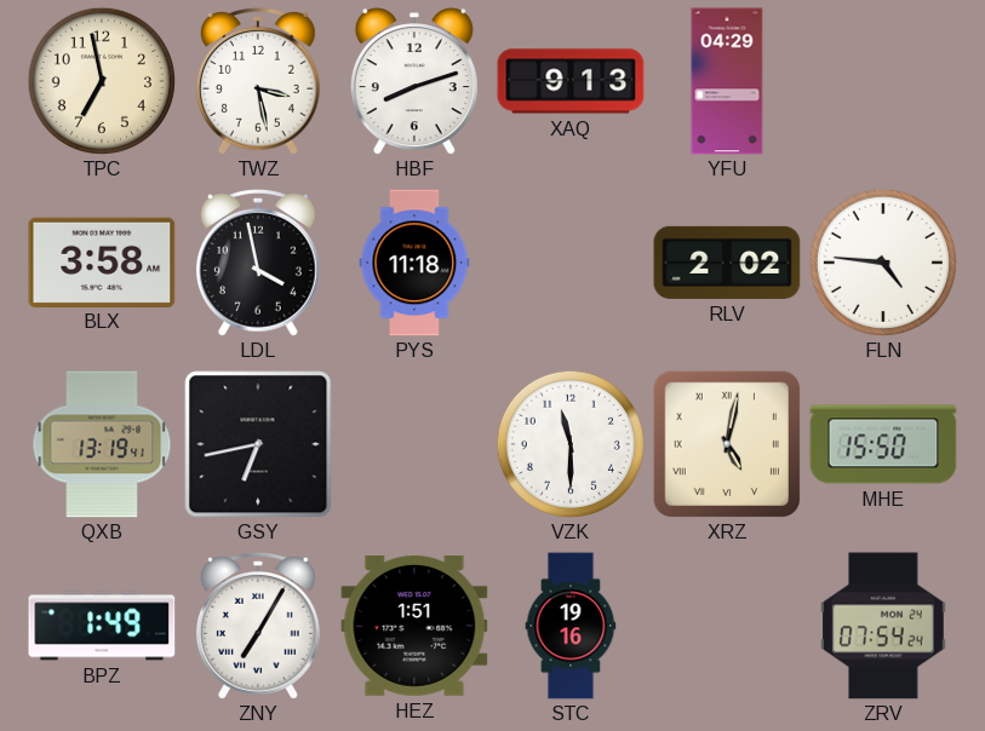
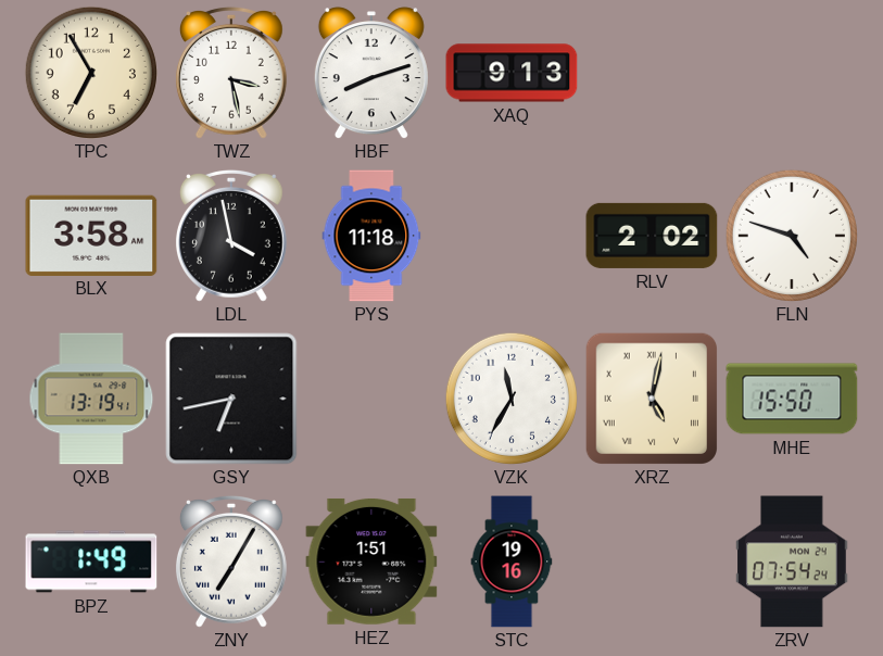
TPC: 6:58 -> 6:55
YFU: 04:29 -> none
FLN: 4:46 -> 4:48
VZK: 11:30 -> 11:35
